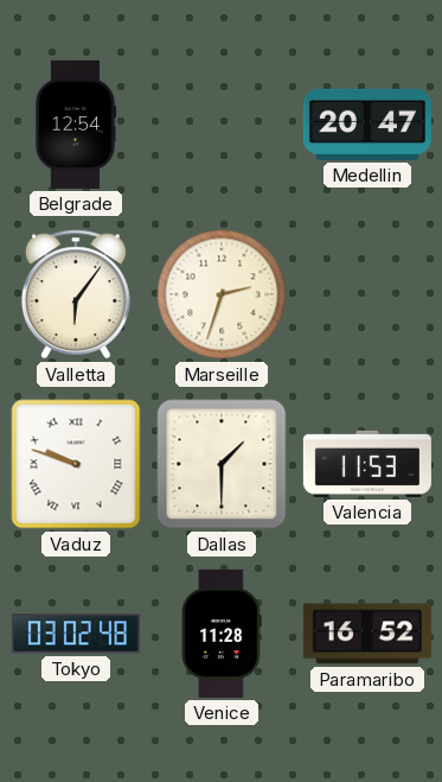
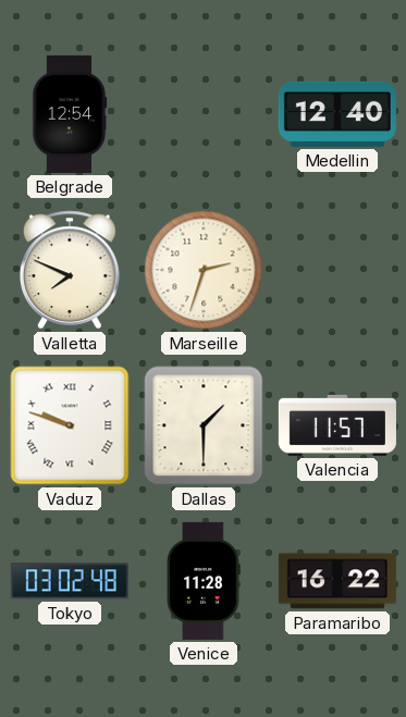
Medellin: 20:47 -> 12:40
Valletta: 6:06 -> 7:49
Valencia: 11:53 -> 11:57
Paramaribo: 16:52 -> 16:22
